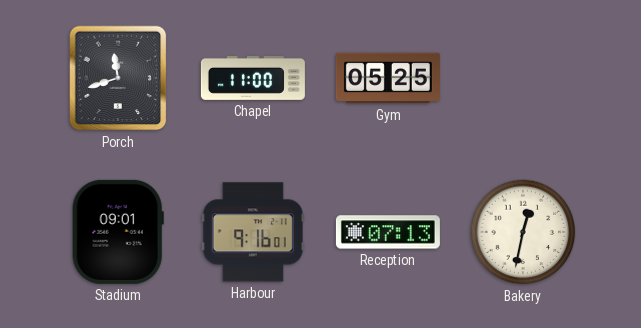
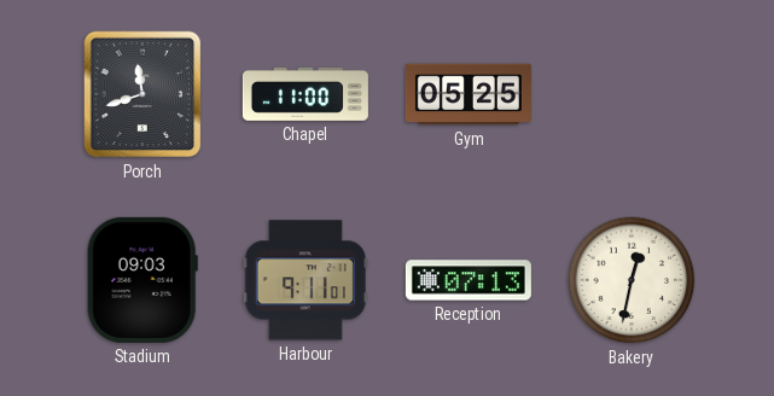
Stadium: 09:01 -> 09:03
Harbour: 9:16 -> 9:11
